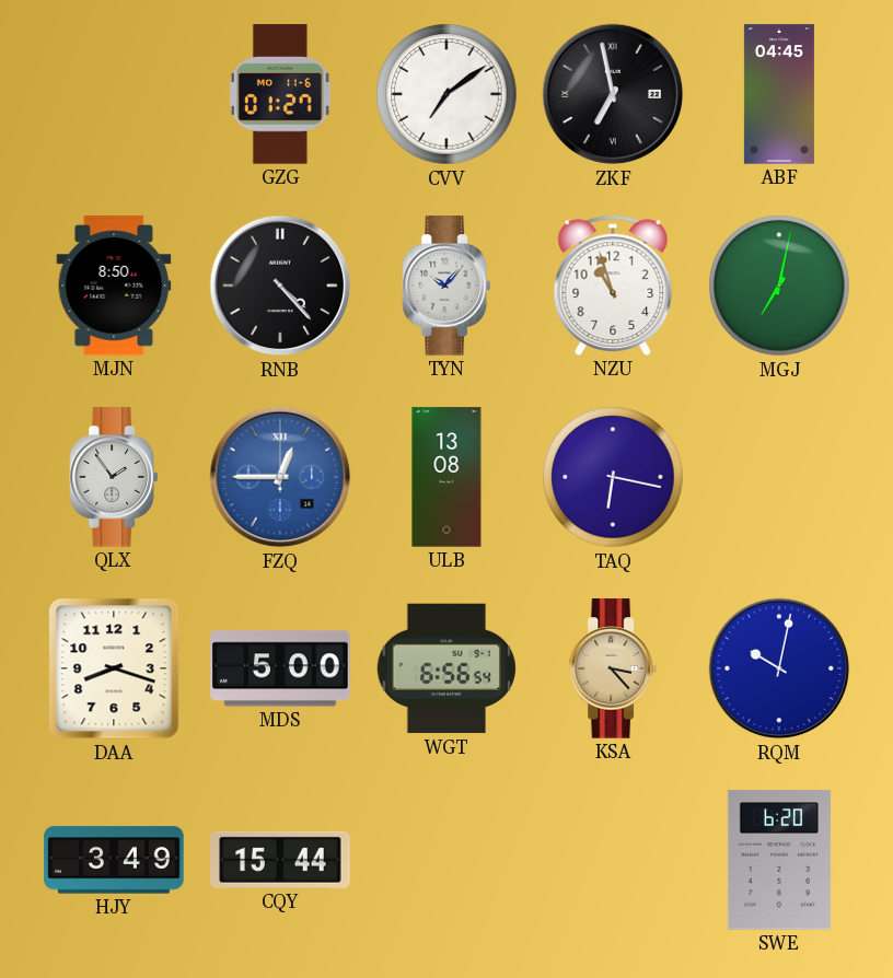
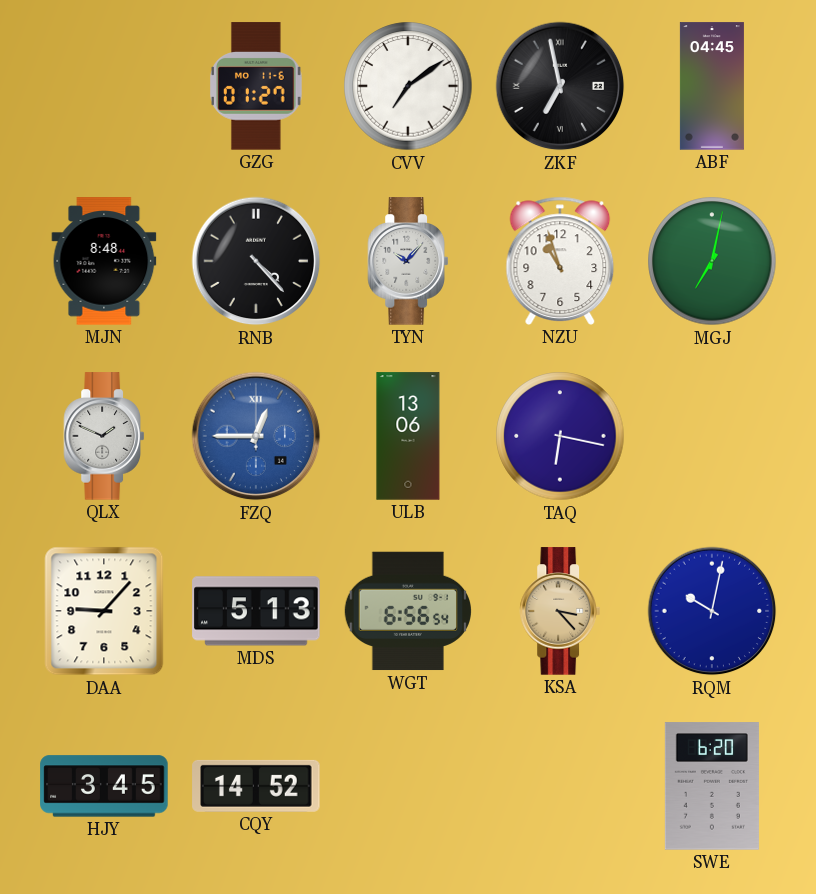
MJN: 8:50 -> 8:48
QLX: 1:54 -> 1:49
ULB: 13:08 -> 13:06
DAA: 8:18 -> 9:07
MDS: 5:00 -> 5:13
HJY: 3:49 -> 3:45
CQY: 15:44 -> 14:52
